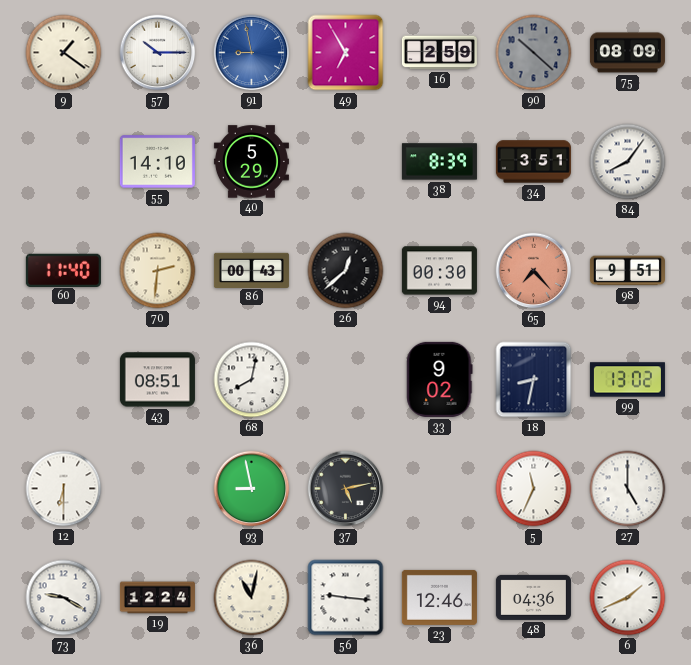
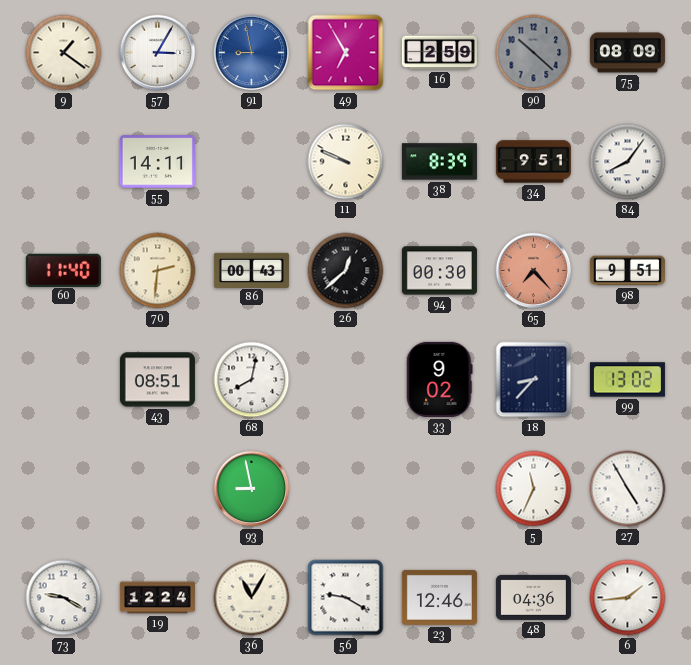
57: 10:15 -> 3:05
55: 14:10 -> 14:11
40: 5:29 -> none
11: none -> 9:49
34: 3:51 -> 9:51
18: 8:32 -> 8:37
12: 6:30 -> none
37: 5:13 -> none
27: 5:00 -> 4:55
36: 11:02 -> 11:05
56: 9:16 -> 9:20
6: 1:41 -> 1:44
